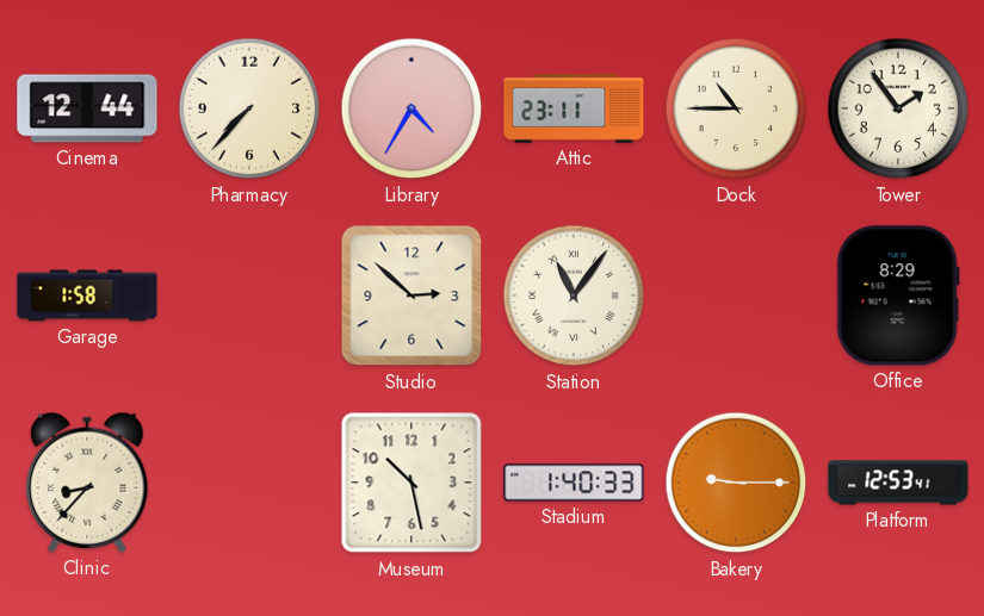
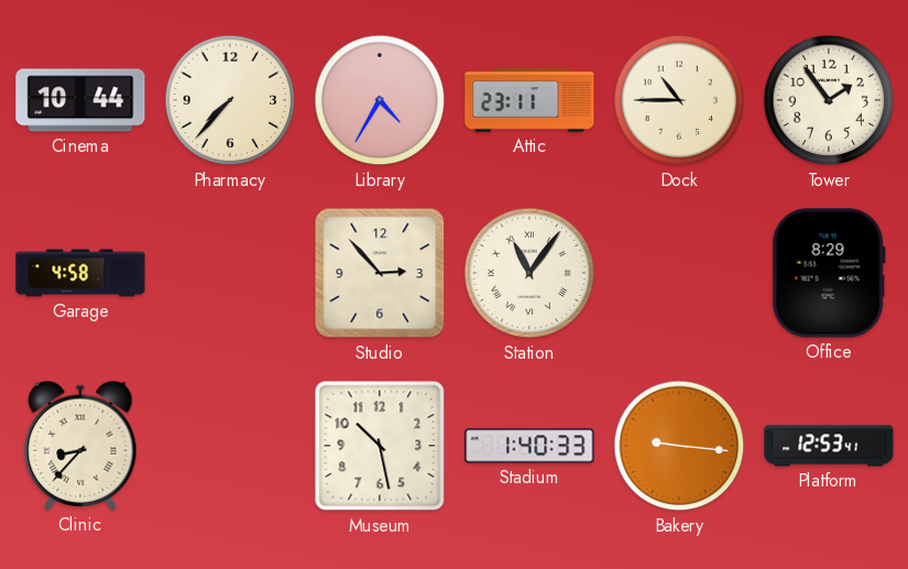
Cinema: 12:44 -> 10:44
Garage: 1:58 -> 4:58
Studio: 2:52 -> 2:53
Bakery: 9:15 -> 9:16
